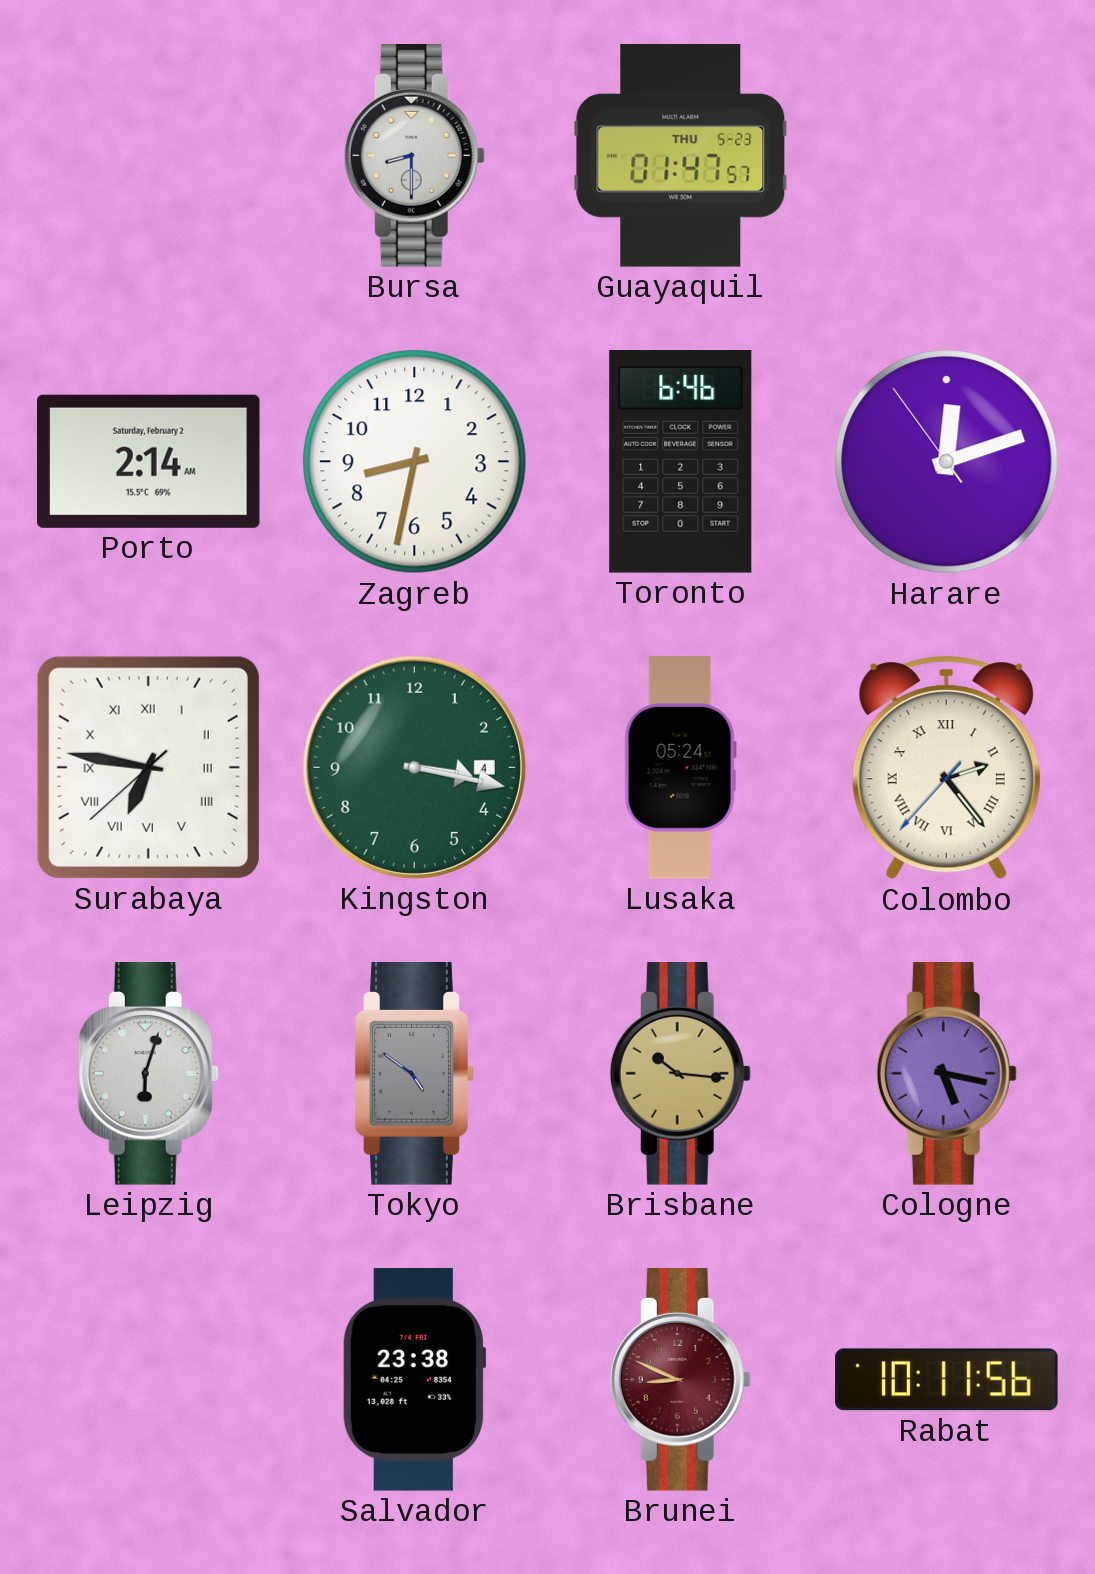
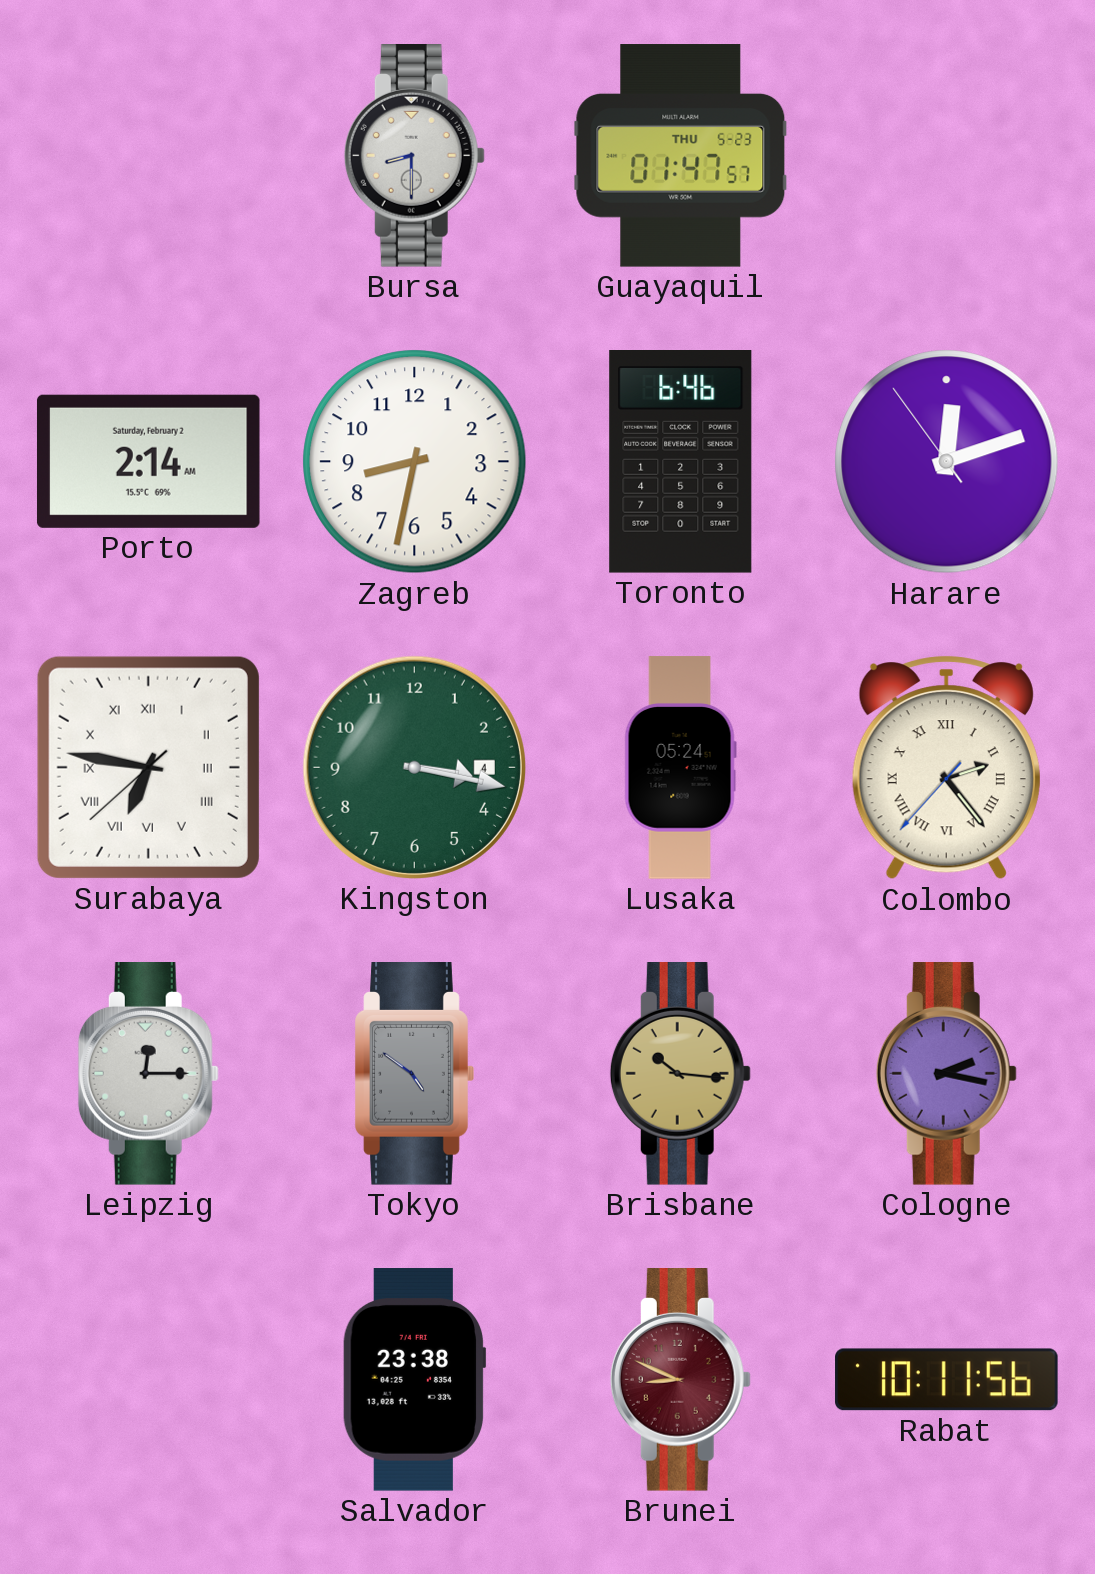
Leipzig: 6:03 -> 12:15
Cologne: 5:17 -> 2:17
